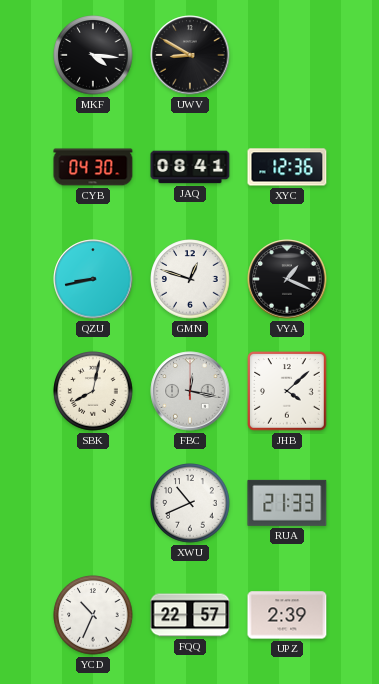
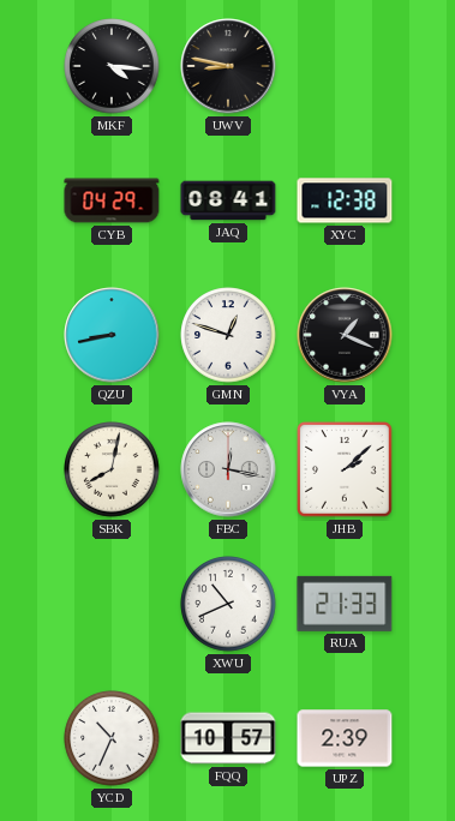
UWV: 8:50 -> 8:47
CYB: 04:30 -> 04:29
XYC: 12:36 -> 12:38
JHB: 4:08 -> 2:08
FQQ: 22:57 -> 10:57
